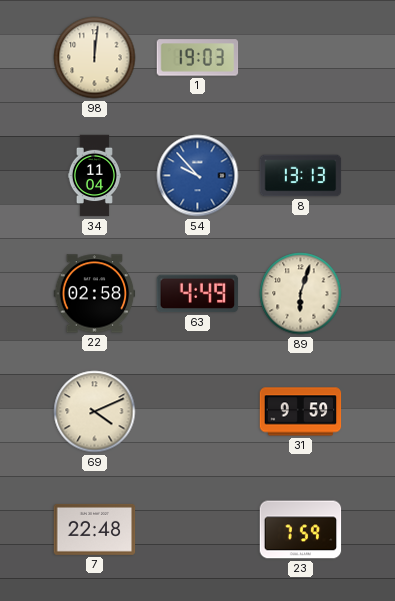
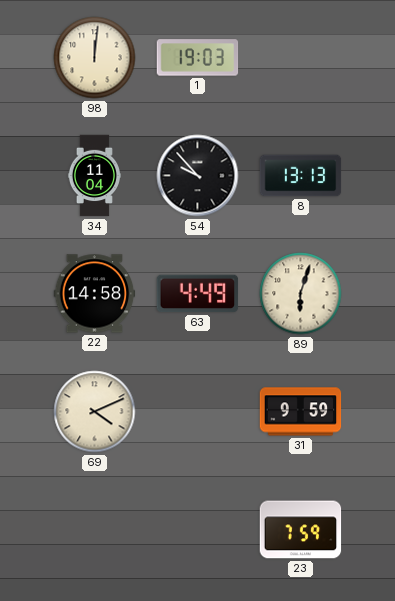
54 dial: blue -> black
22: 02:58 -> 14:58
7: 22:48 -> none
